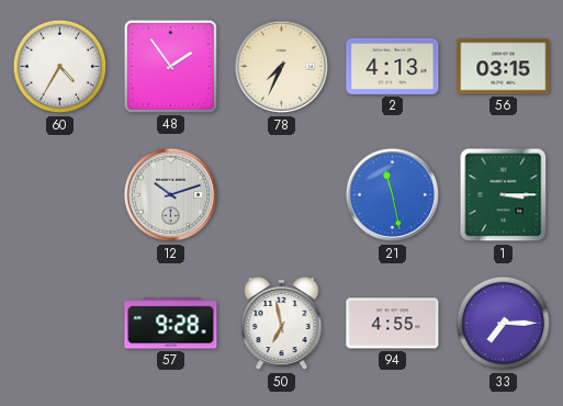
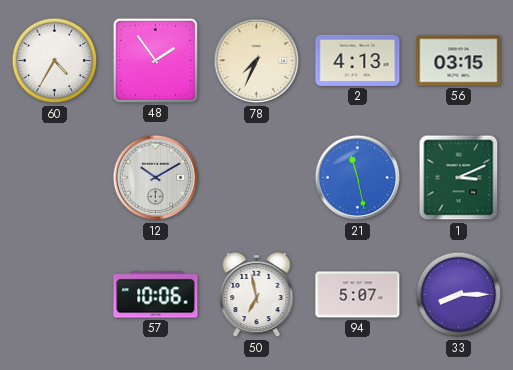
12: 10:12 -> 10:10
1: 3:15 -> 3:11
57: 9:28 -> 10:06
94: 4:55 -> 5:07
33: 7:15 -> 8:15
